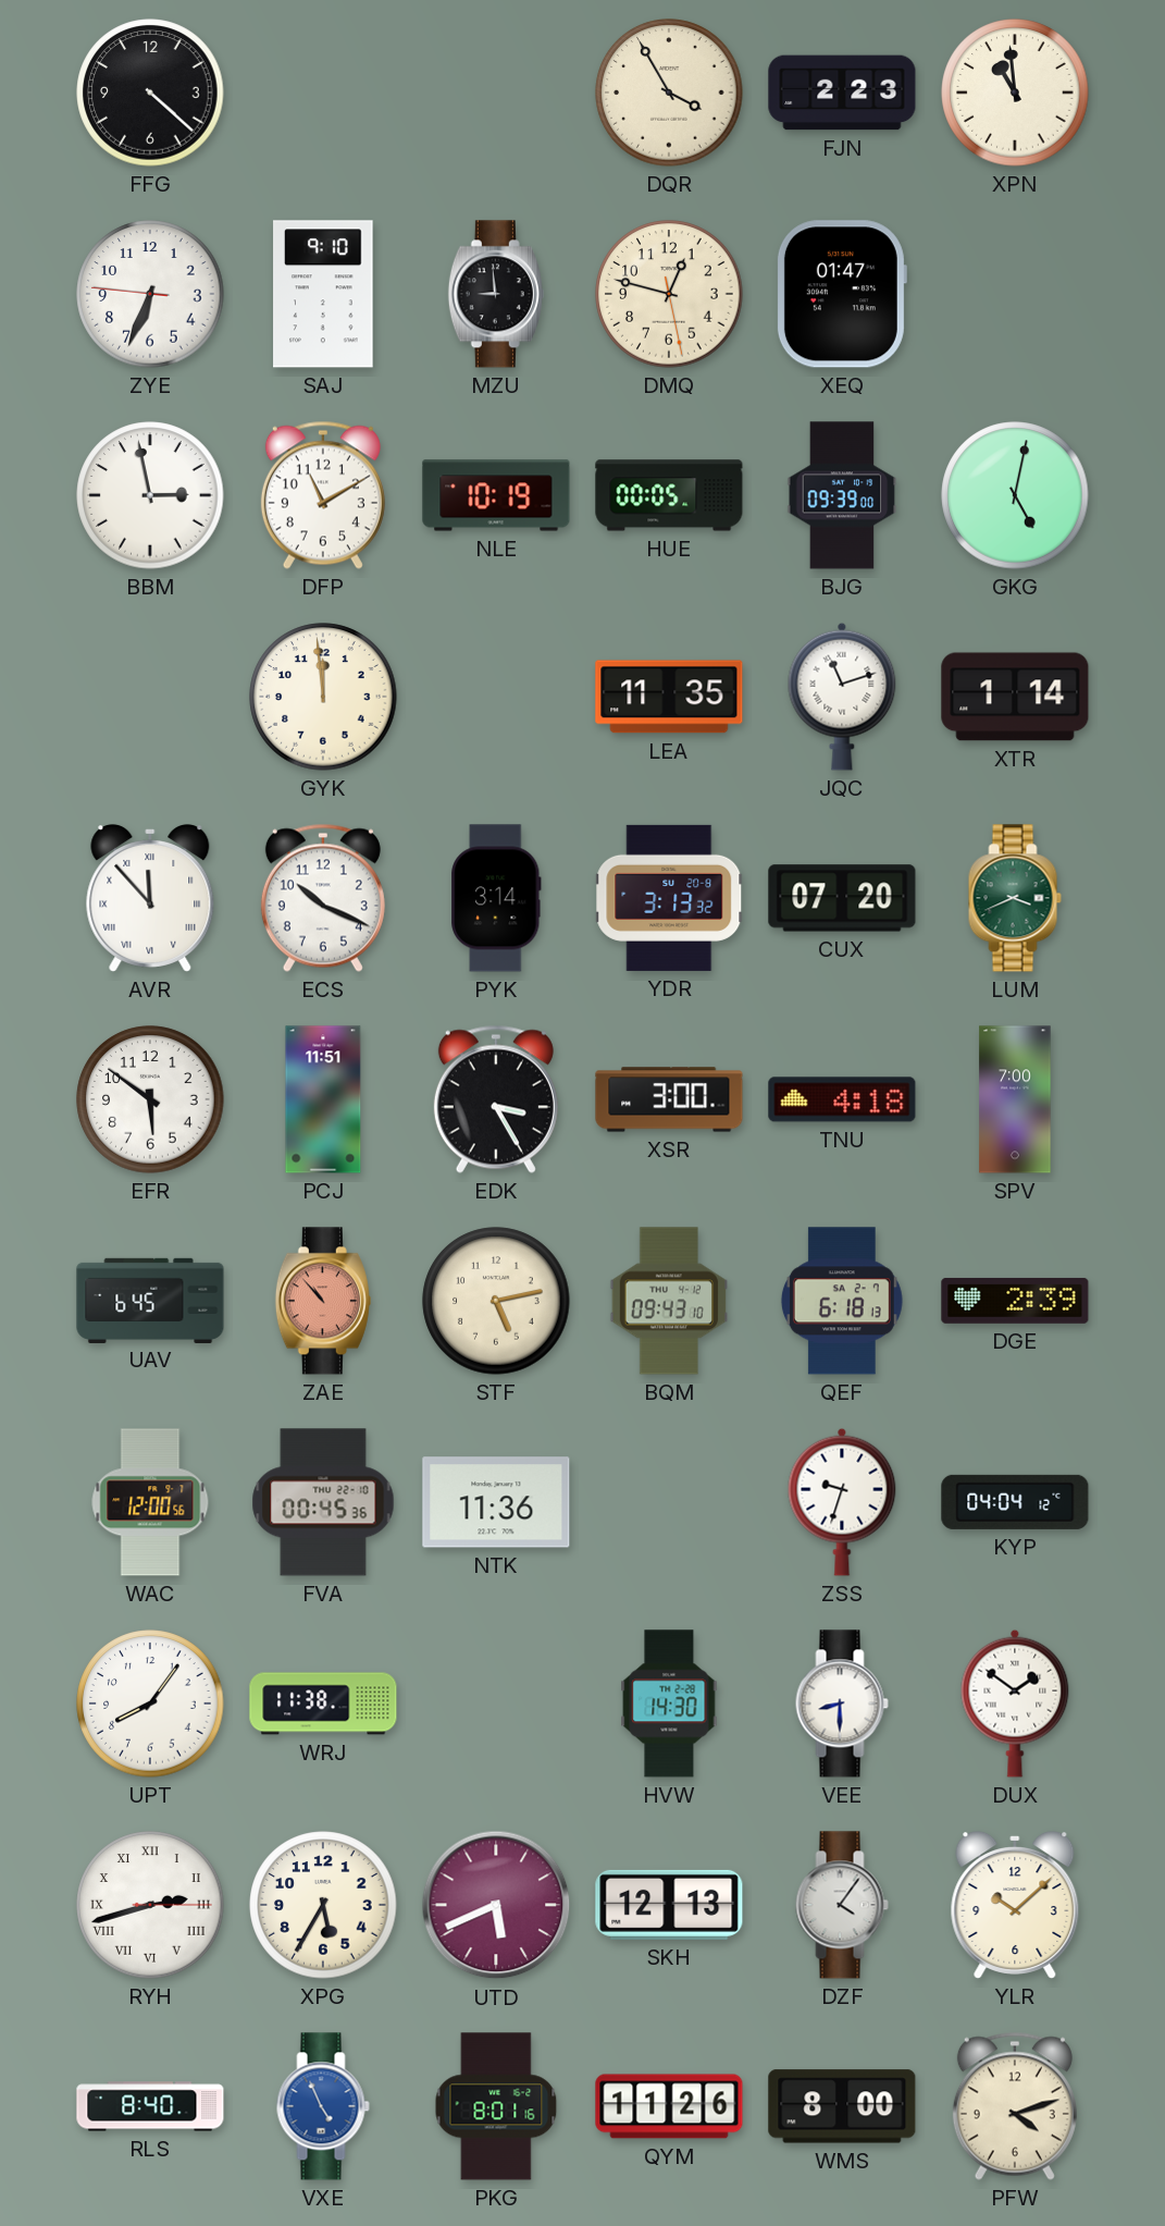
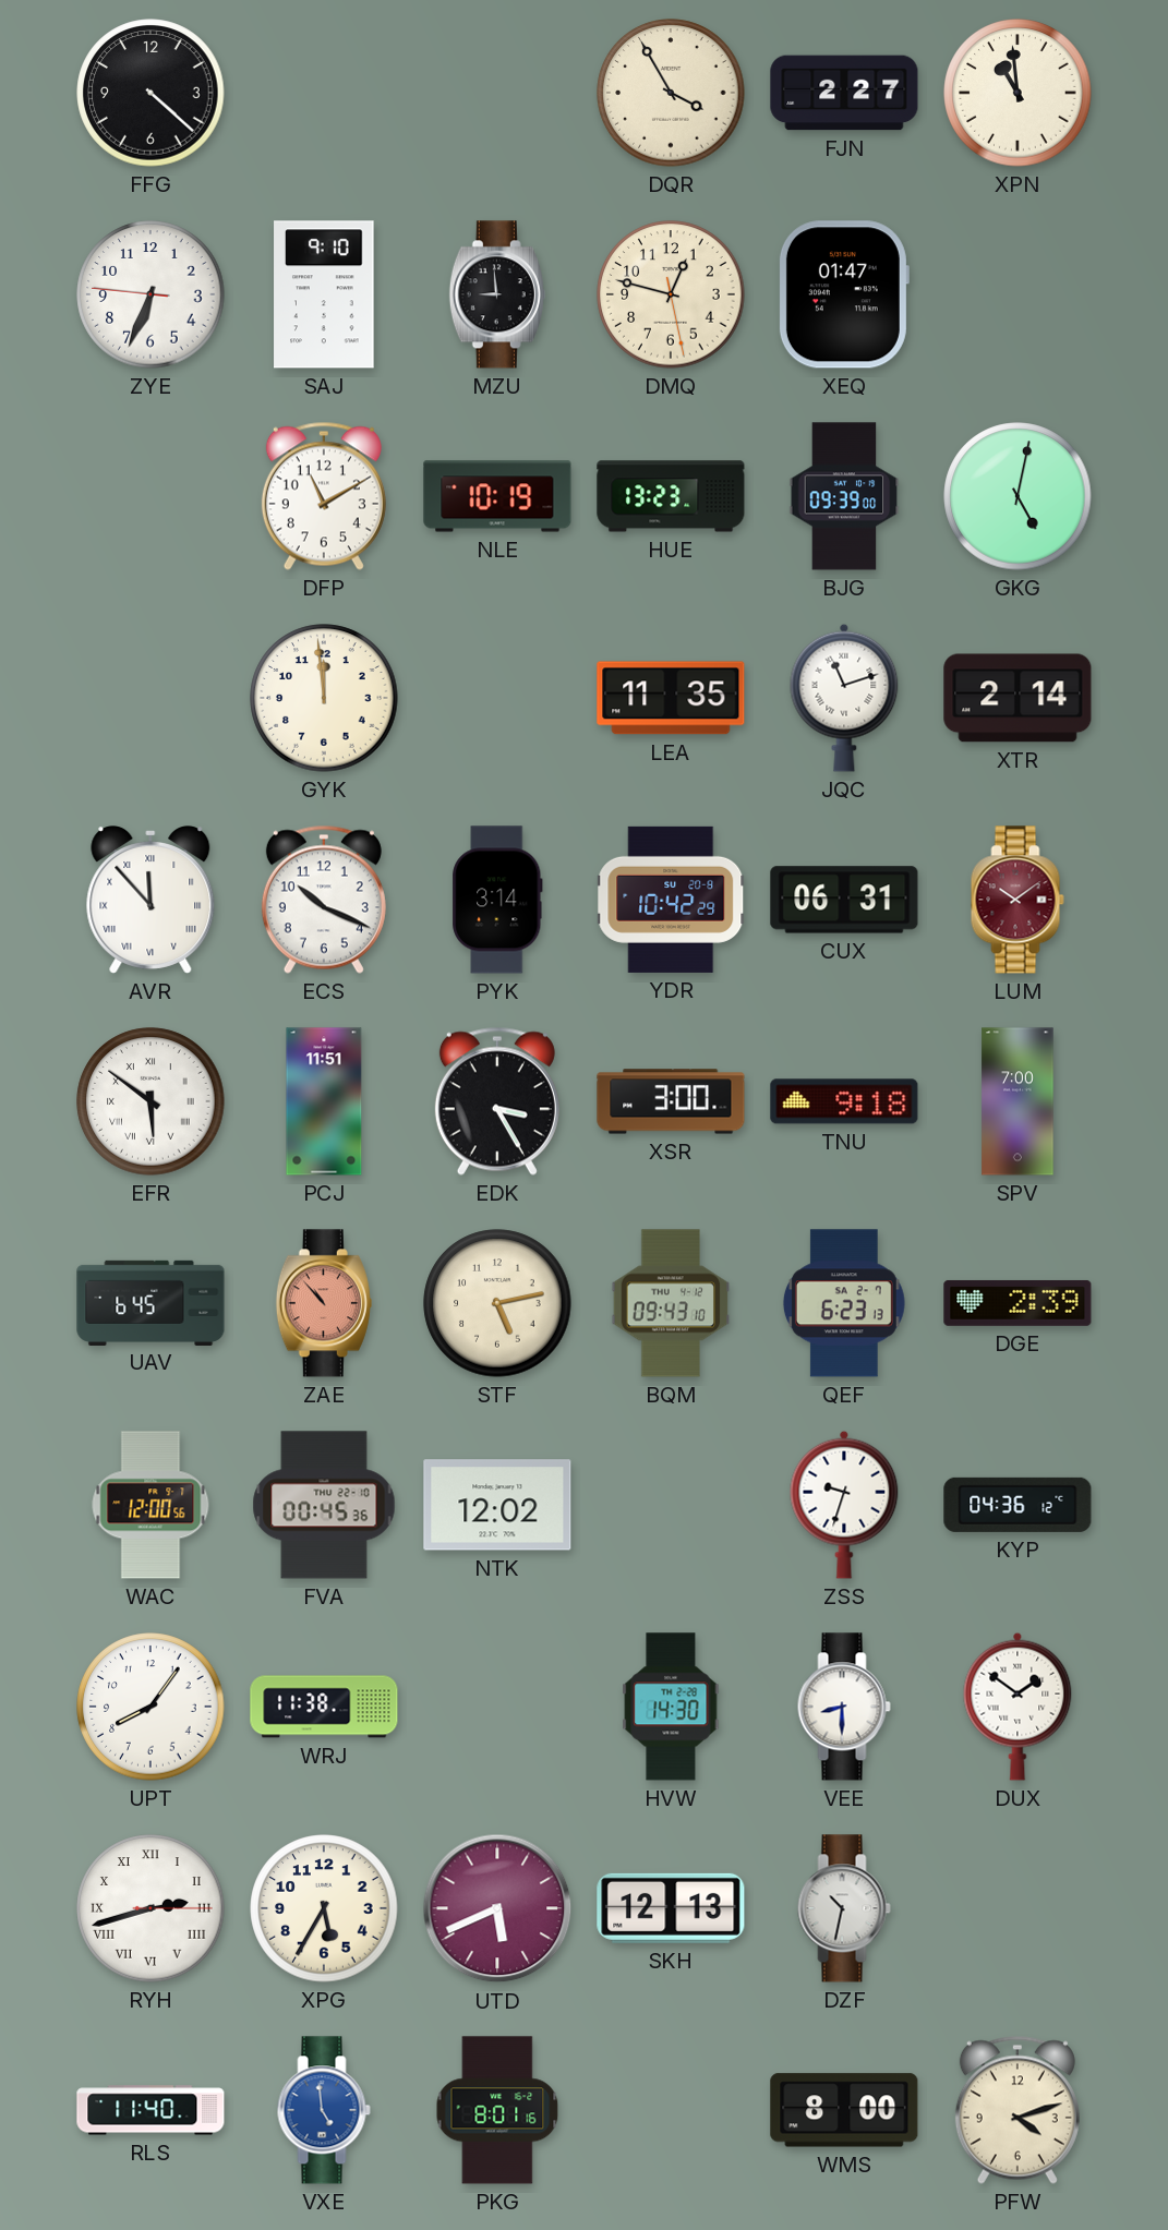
FJN: 2:23 -> 2:27
BBM: 2:58 -> none
HUE: 00:05 -> 13:23
XTR: 1:14 -> 2:14
YDR: 3:13 -> 10:42
CUX: 07:20 -> 06:31
LUM: 3:41 -> 10:09
LUM dial: green -> burgundy
EFR numerals: Arabic -> Roman
TNU: 4:18 -> 9:18
QEF: 6:18 -> 6:23
NTK: 11:36 -> 12:02
KYP: 04:04 -> 04:36
DZF: 4:06 -> 10:32
YLR: 10:08 -> none
RLS: 8:40 -> 11:40
VXE: 4:56 -> 4:59
QYM: 11:26 -> none
